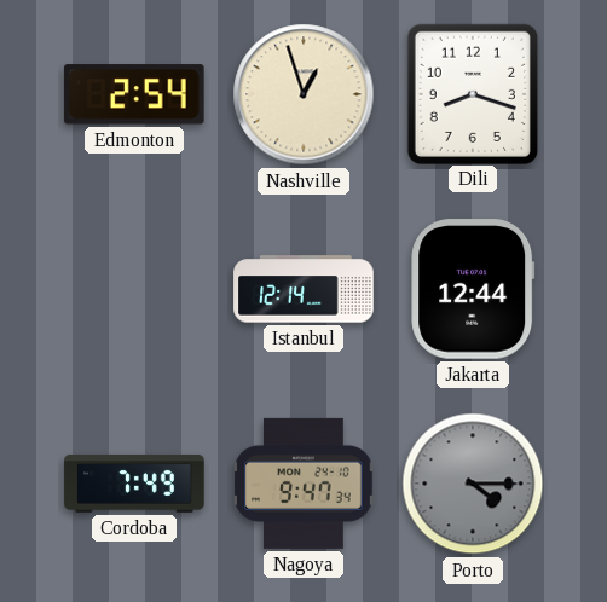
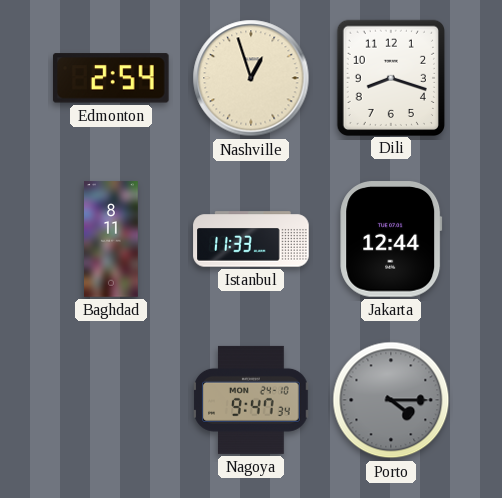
Baghdad: none -> 8:11
Istanbul: 12:14 -> 11:33
Cordoba: 7:49 -> none
